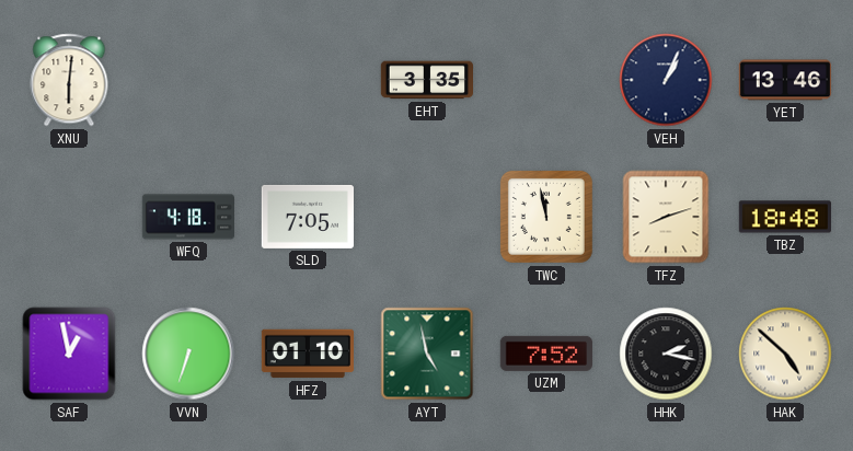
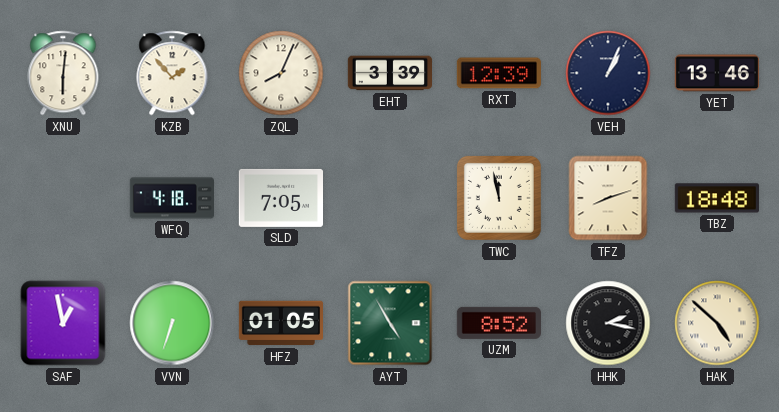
KZB: none -> 1:53
ZQL: none -> 8:04
EHT: 3:35 -> 3:39
RXT: none -> 12:39
HFZ: 01:10 -> 01:05
AYT: 4:58 -> 4:55
UZM: 7:52 -> 8:52
